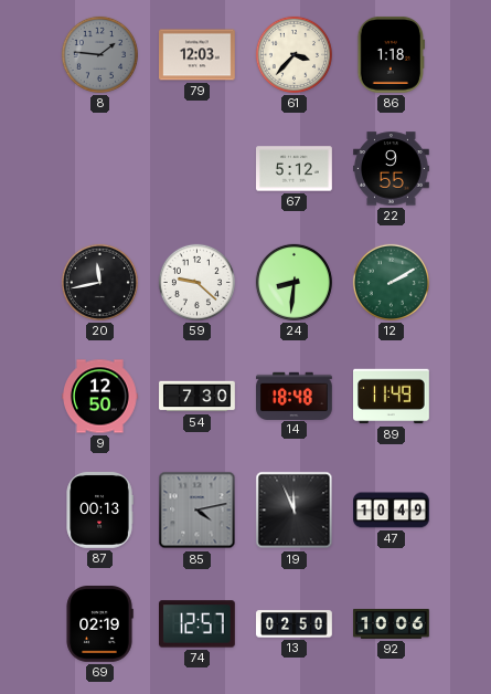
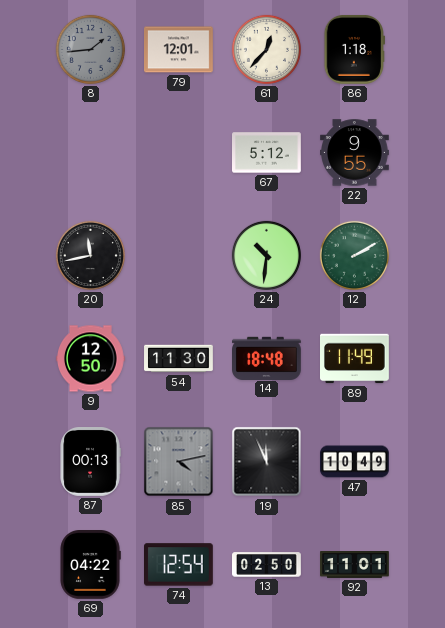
8: 1:46 -> 1:44
79: 12:03 -> 12:01
61: 3:37 -> 12:37
59: 9:22 -> none
24: 8:31 -> 10:31
54: 7:30 -> 11:30
69: 02:19 -> 04:22
74: 12:57 -> 12:54
92: 10:06 -> 11:01
